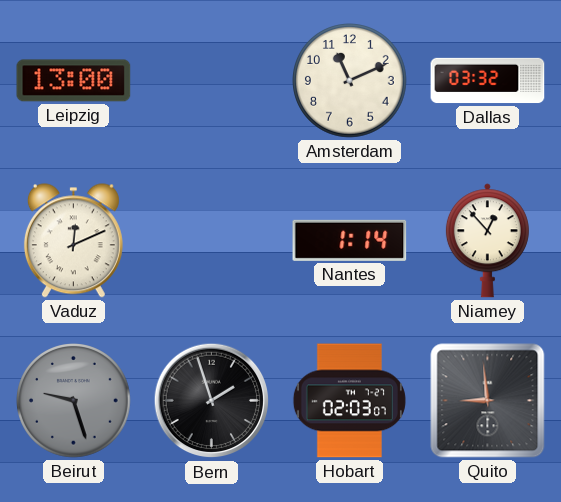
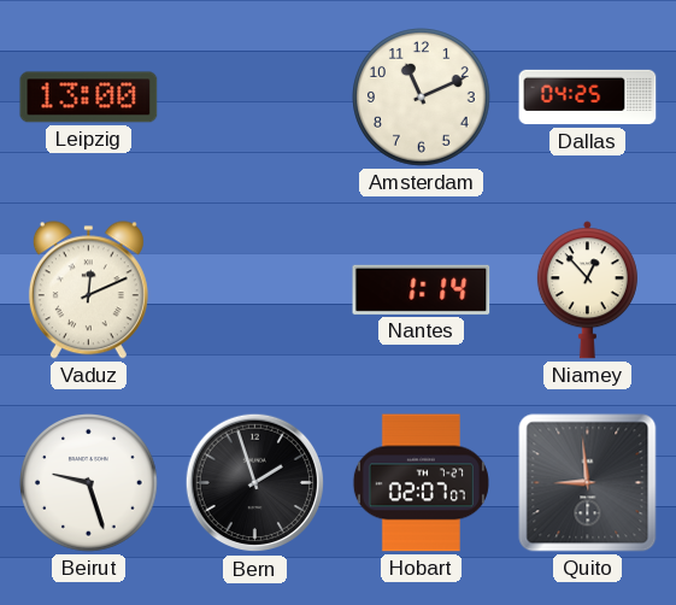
Dallas: 03:32 -> 04:25
Beirut dial: grey -> white
Hobart: 02:03 -> 02:07
